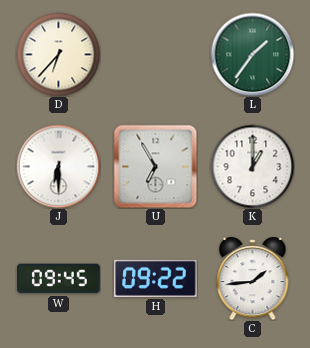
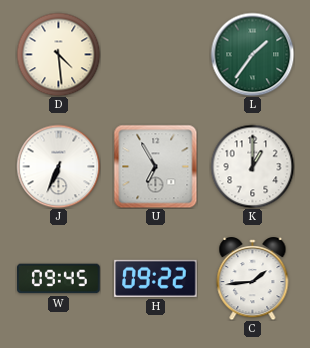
D: 6:37 -> 4:29
J: 6:30 -> 6:34
